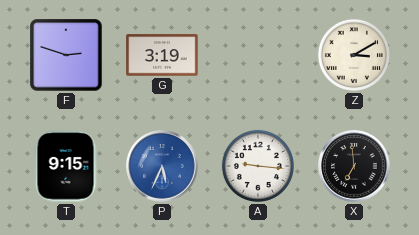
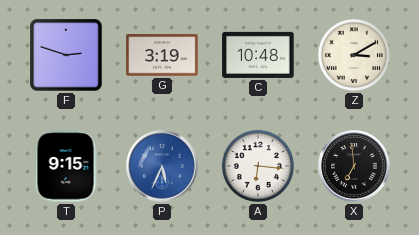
C: none -> 10:48
A: 9:16 -> 6:16
